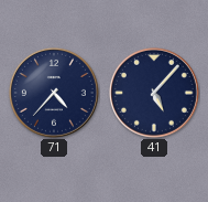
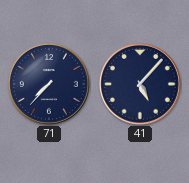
71: 4:37 -> 7:37
